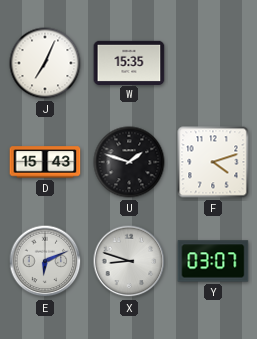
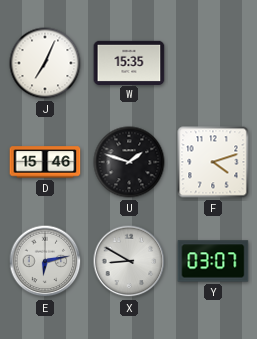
D: 15:43 -> 15:46
E: 6:11 -> 6:13
X: 8:48 -> 8:50
